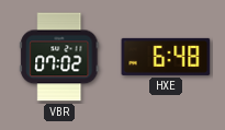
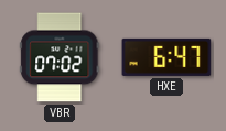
HXE: 6:48 -> 6:47
